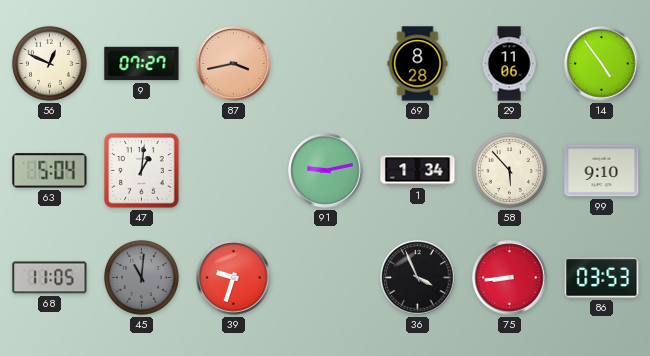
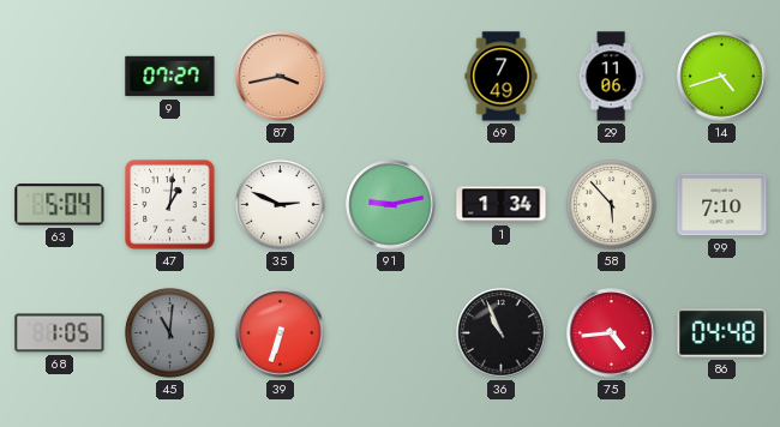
56: 12:49 -> none
69: 8:28 -> 7:49
14: 4:54 -> 4:42
35: none -> 2:49
99: 9:10 -> 7:10
68: 11:05 -> 1:05
39: 9:33 -> 6:33
36: 3:56 -> 10:56
75: 8:44 -> 4:44
86: 03:53 -> 04:48
